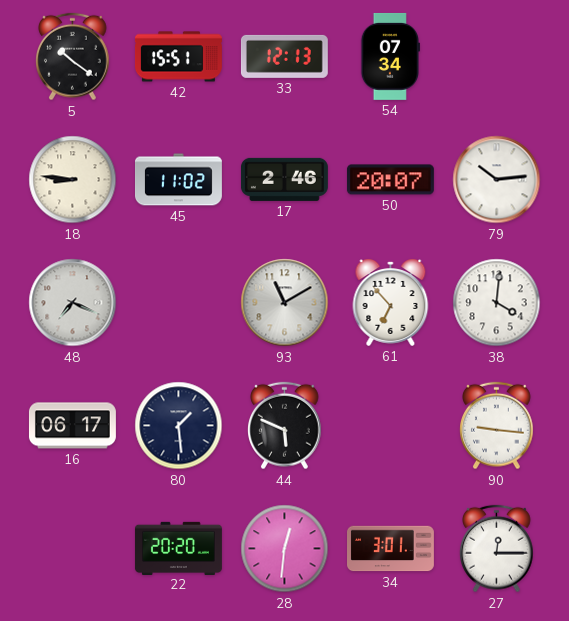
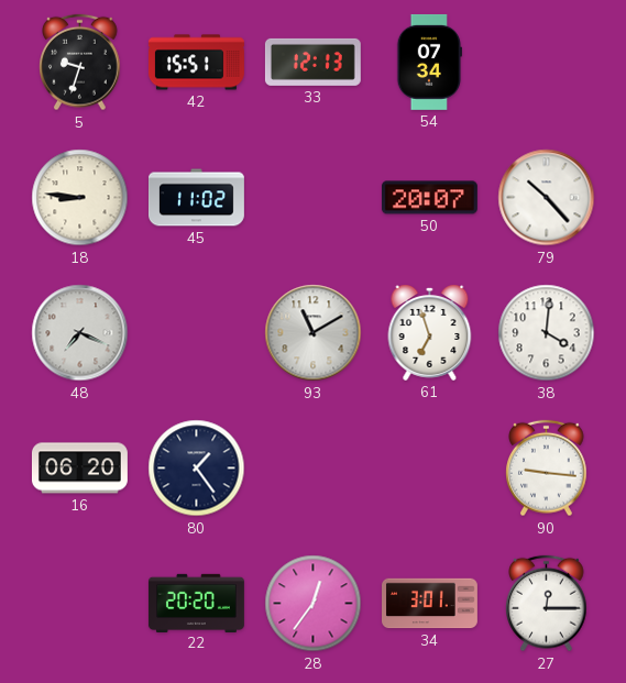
5: 10:21 -> 9:33
17: 2:46 -> none
79: 10:14 -> 10:23
61: 6:53 -> 6:57
16: 06:17 -> 06:20
80: 1:29 -> 1:24
44: 5:49 -> none
28: 12:31 -> 12:36
